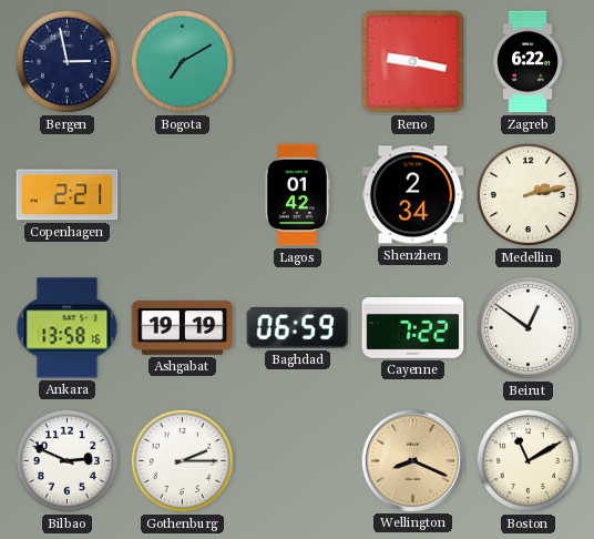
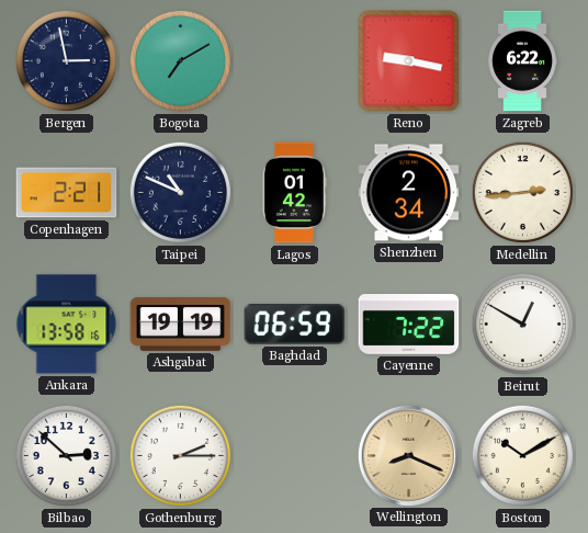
Taipei: none -> 10:49
Medellin: 2:13 -> 2:44
Beirut: 12:51 -> 12:50
Bilbao: 2:49 -> 2:52
Boston: 11:10 -> 10:10
